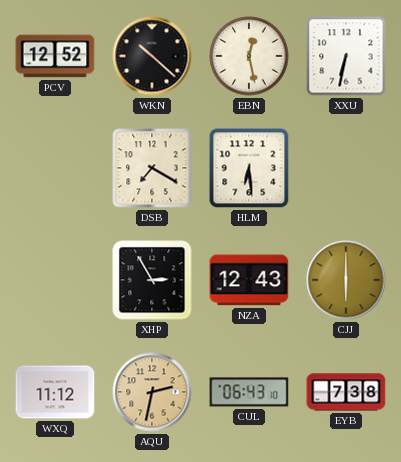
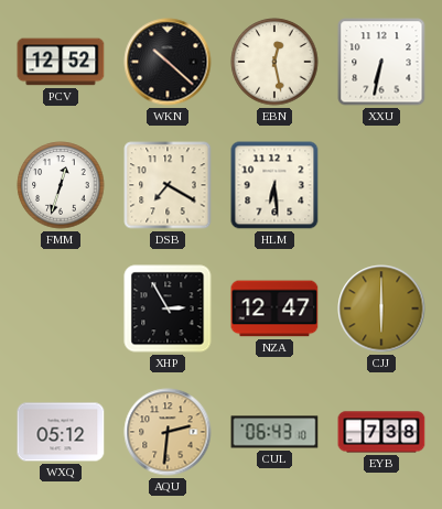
FMM: none -> 12:33
NZA: 12:43 -> 12:47
WXQ: 11:12 -> 05:12
AQU: 2:32 -> 2:31
